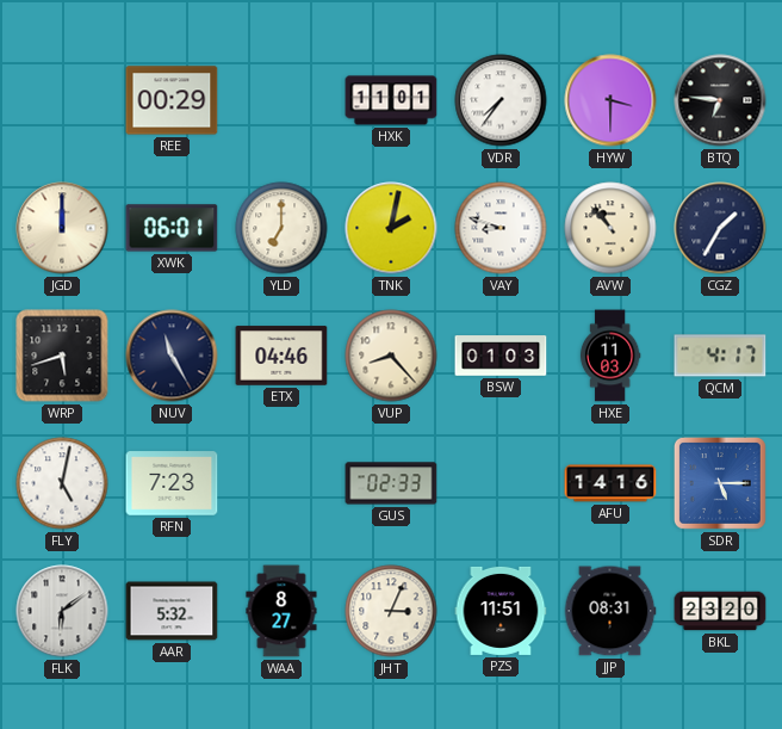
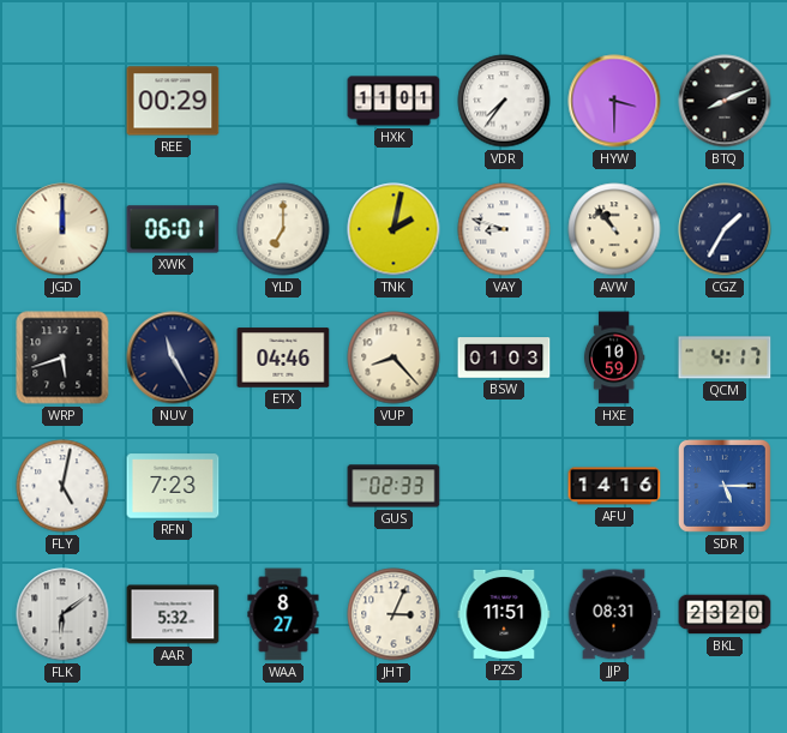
BTQ: 6:46 -> 8:11
HXE: 11:03 -> 10:59
